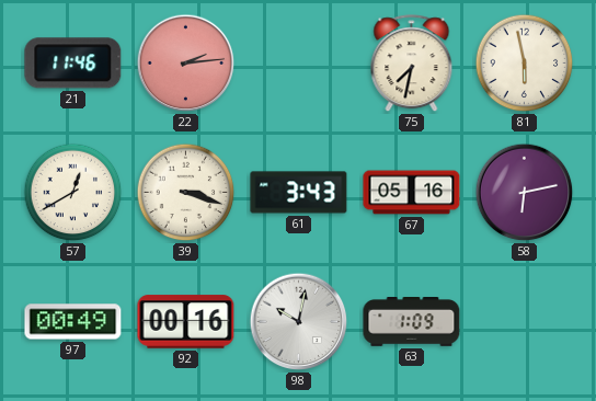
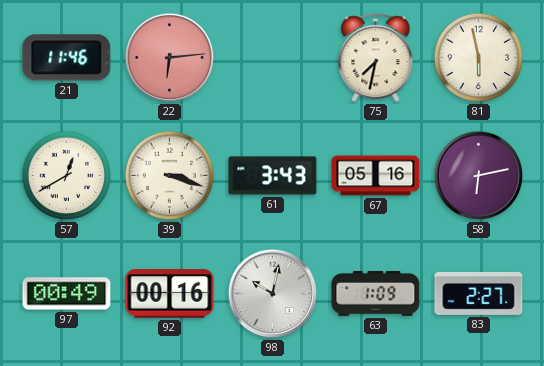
22: 2:14 -> 6:14
83: none -> 2:27
